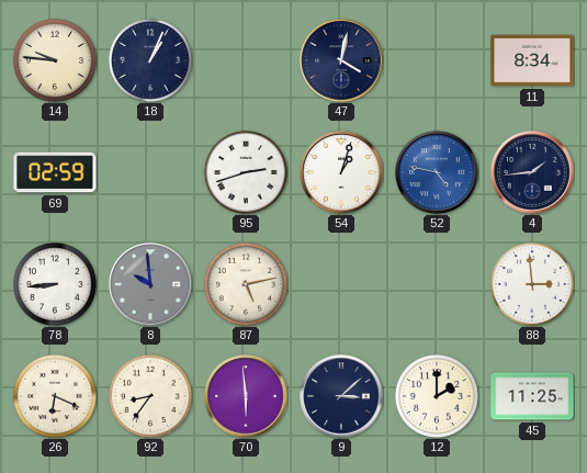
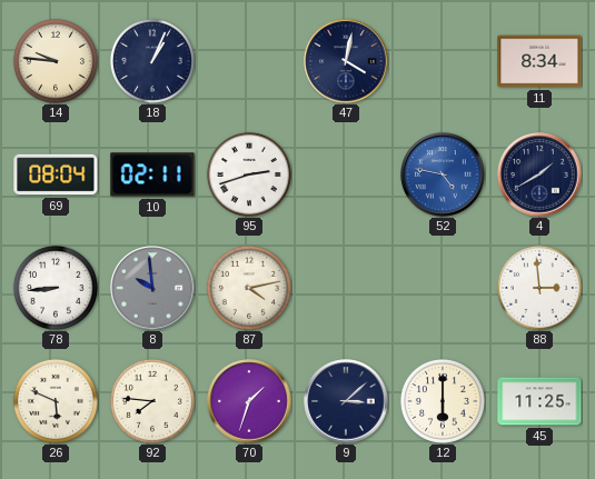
69: 02:59 -> 08:04
10: none -> 02:11
54: 1:03 -> none
4: 1:44 -> 1:40
87: 5:13 -> 4:13
26: 6:19 -> 5:49
92: 8:36 -> 7:46
70: 5:59 -> 1:33
12: 2:00 -> 6:00
